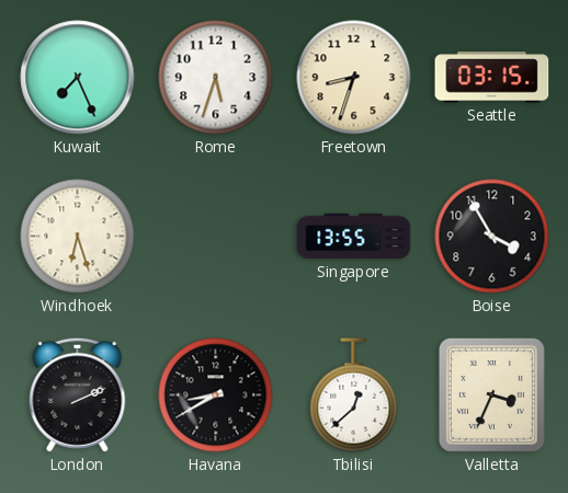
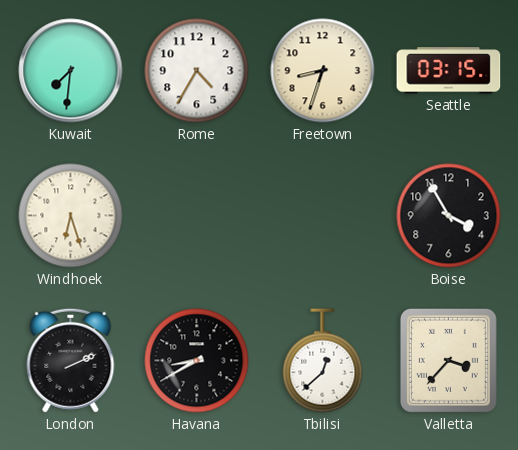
Kuwait: 7:26 -> 7:31
Rome: 5:33 -> 4:35
Singapore: 13:55 -> none
Valletta: 3:34 -> 3:37
